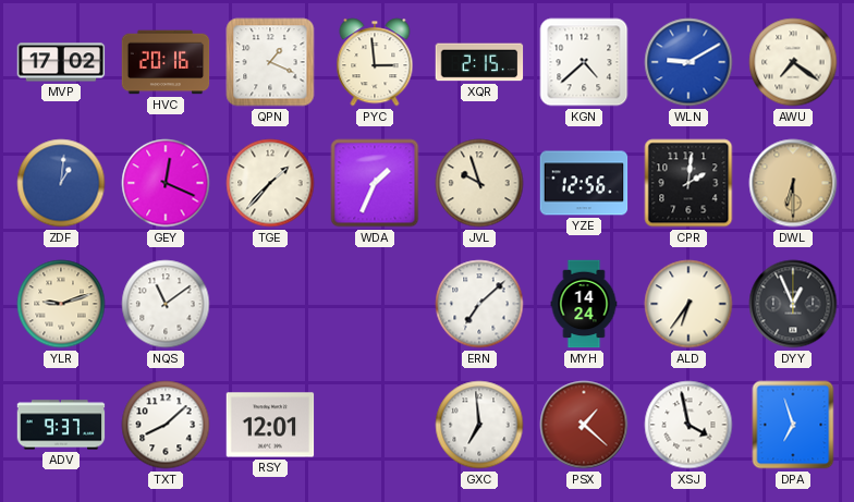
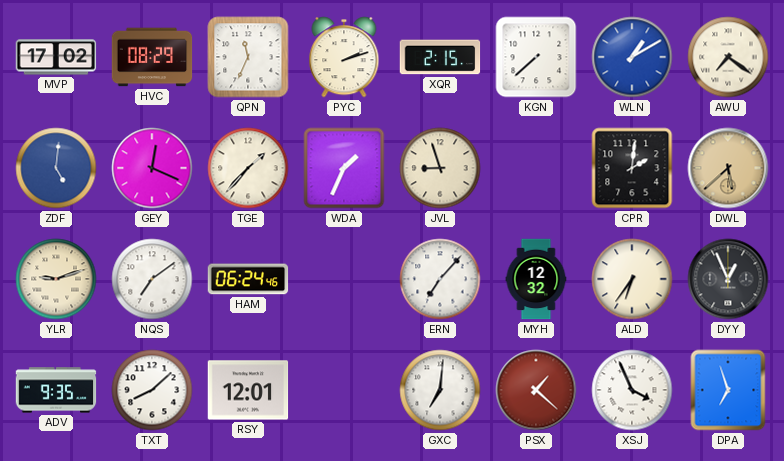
HVC: 20:16 -> 08:29
QPN: 1:19 -> 11:34
PYC: 2:59 -> 2:12
KGN: 4:38 -> 7:38
WLN: 9:10 -> 1:10
ZDF: 1:01 -> 5:01
JVL: 9:57 -> 8:57
YZE: 12:56 -> none
DWL: 6:30 -> 5:38
NQS: 11:09 -> 7:09
HAM: none -> 06:24
ERN: 7:08 -> 7:07
MYH: 14:24 -> 12:32
ADV: 9:37 -> 9:35
GXC: 6:59 -> 7:01
XSJ: 3:58 -> 3:56
